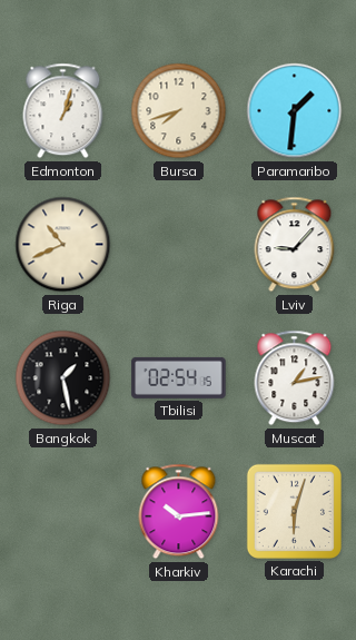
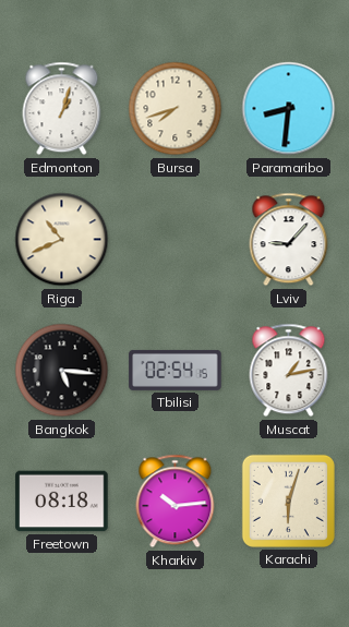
Paramaribo: 1:31 -> 8:31
Bangkok: 1:28 -> 5:16
Freetown: none -> 08:18
